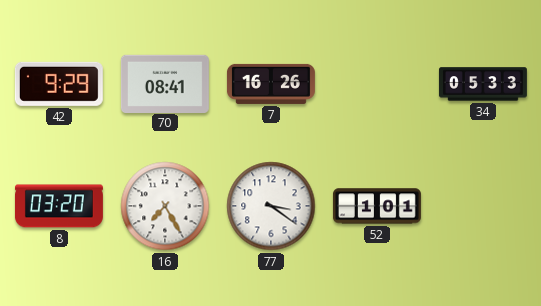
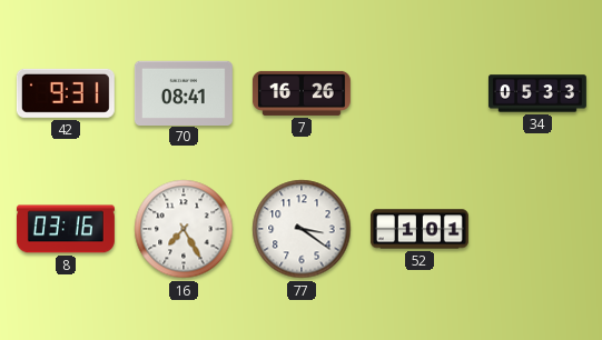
42: 9:29 -> 9:31
8: 03:20 -> 03:16
